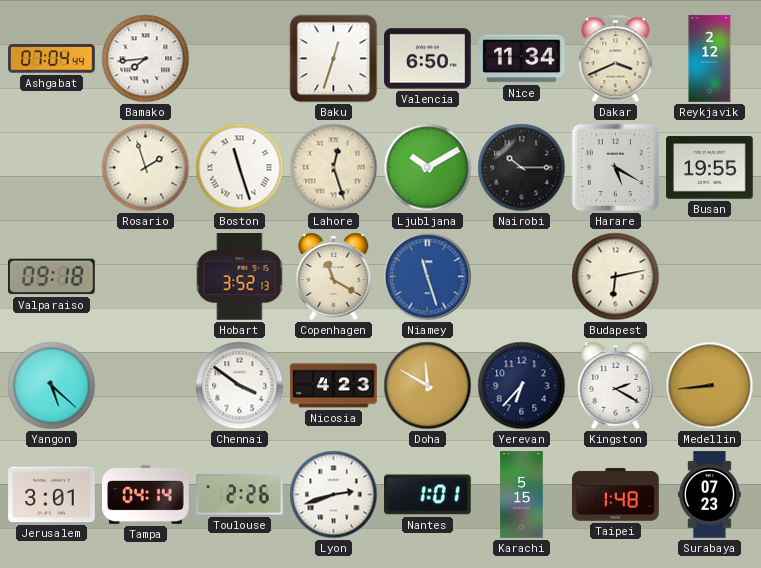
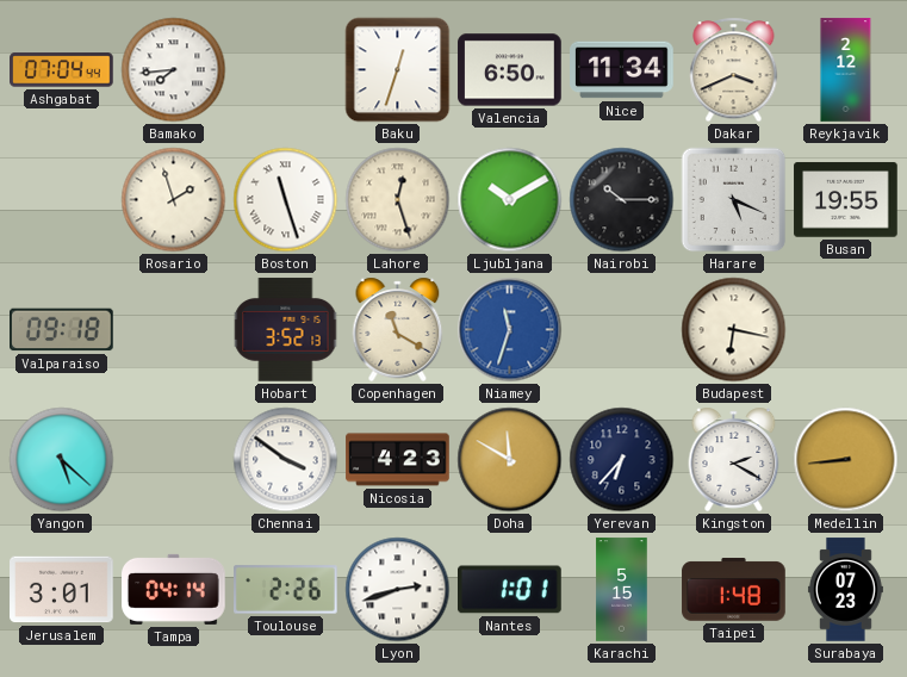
Harare: 5:20 -> 5:19
Niamey: 11:27 -> 11:33
Budapest: 6:13 -> 6:17
